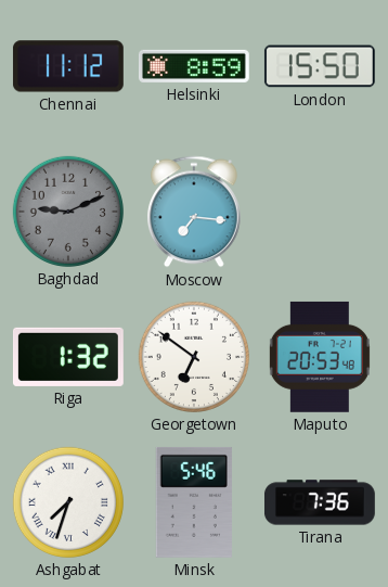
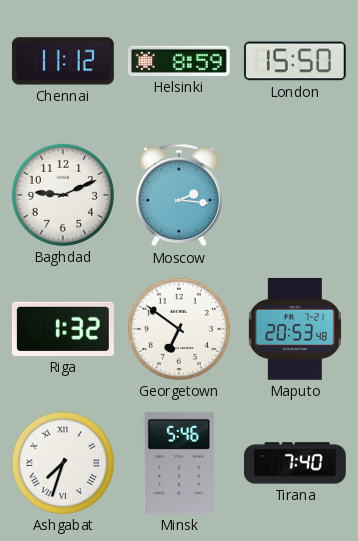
Baghdad dial: grey -> white
Moscow: 7:16 -> 2:16
Tirana: 7:36 -> 7:40
